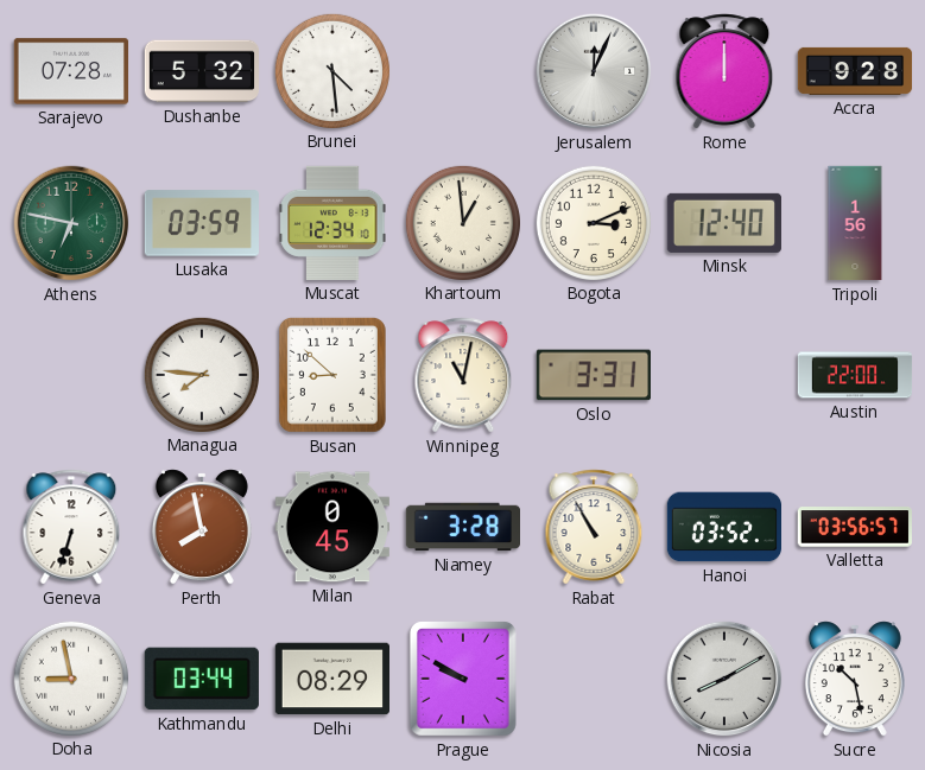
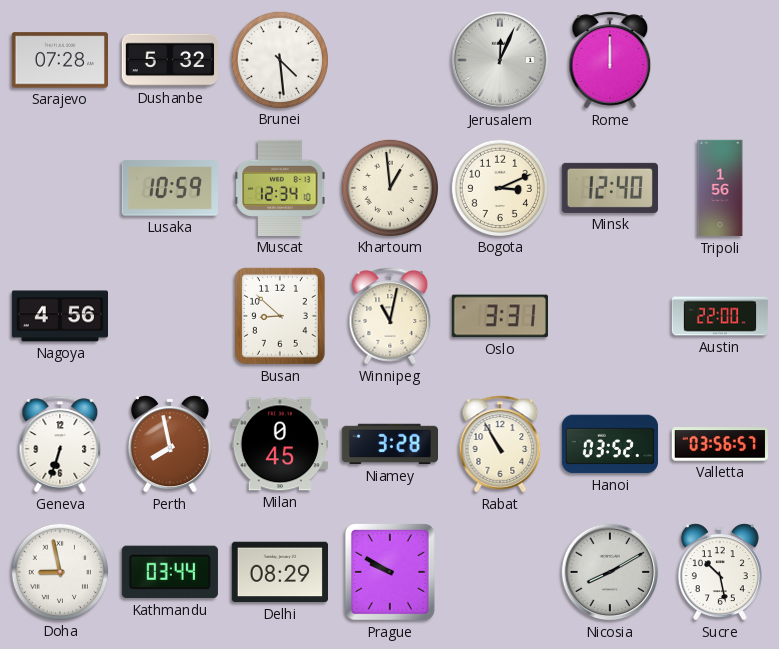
Accra: 9:28 -> none
Athens: 6:47 -> none
Lusaka: 03:59 -> 10:59
Nagoya: none -> 4:56
Managua: 7:46 -> none
